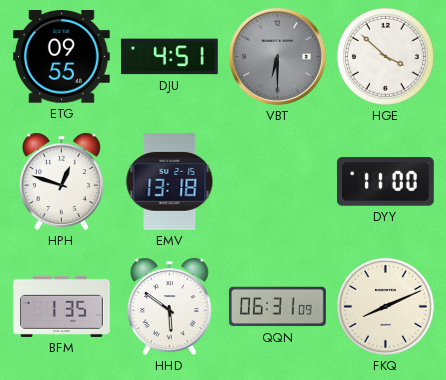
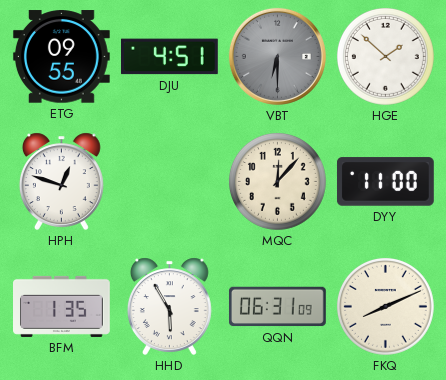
HGE: 3:52 -> 1:52
EMV: 13:18 -> none
MQC: none -> 12:07
HHD: 5:51 -> 5:55
